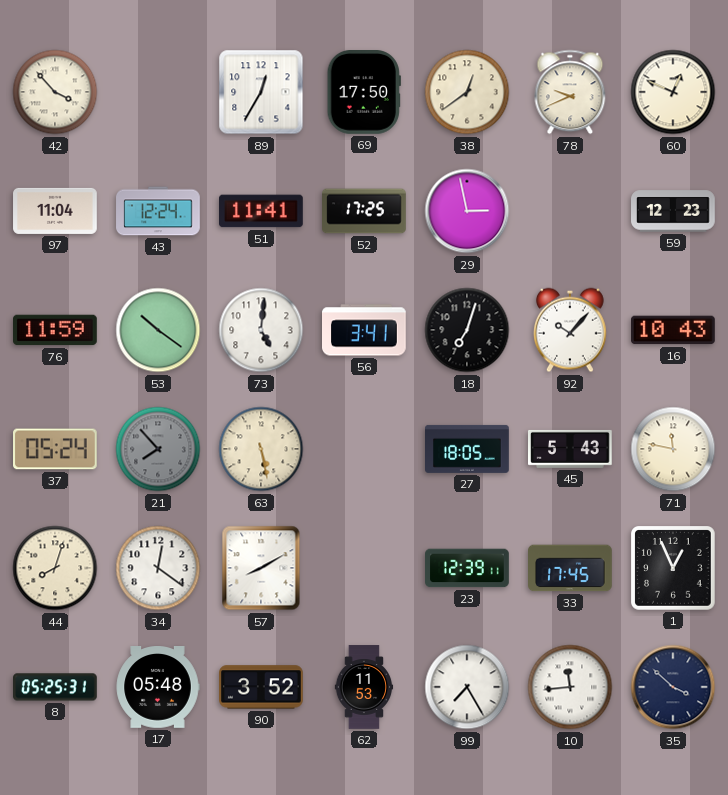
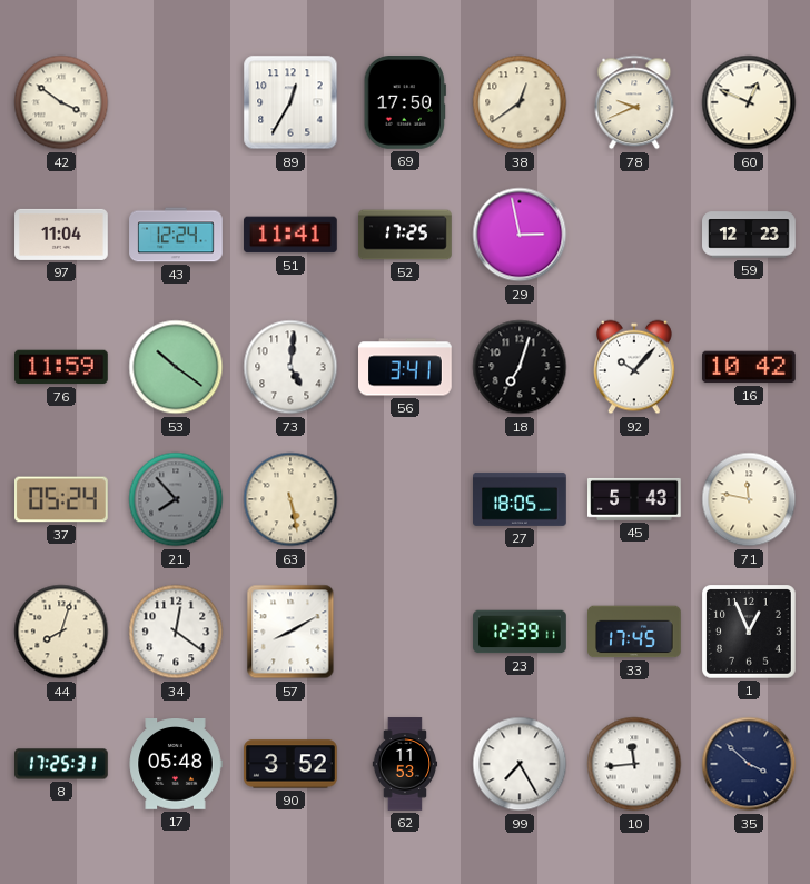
42: 3:53 -> 3:51
16: 10:43 -> 10:42
8: 05:25 -> 17:25
